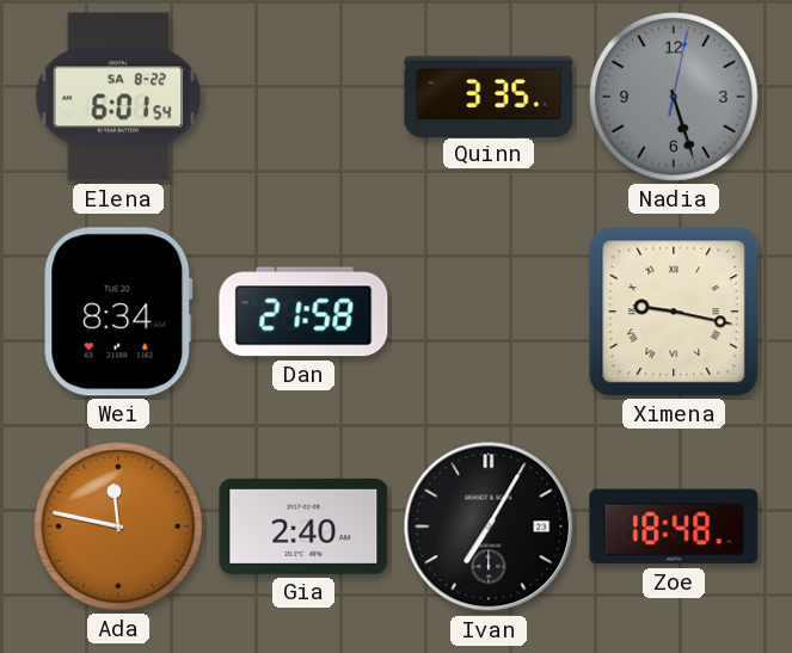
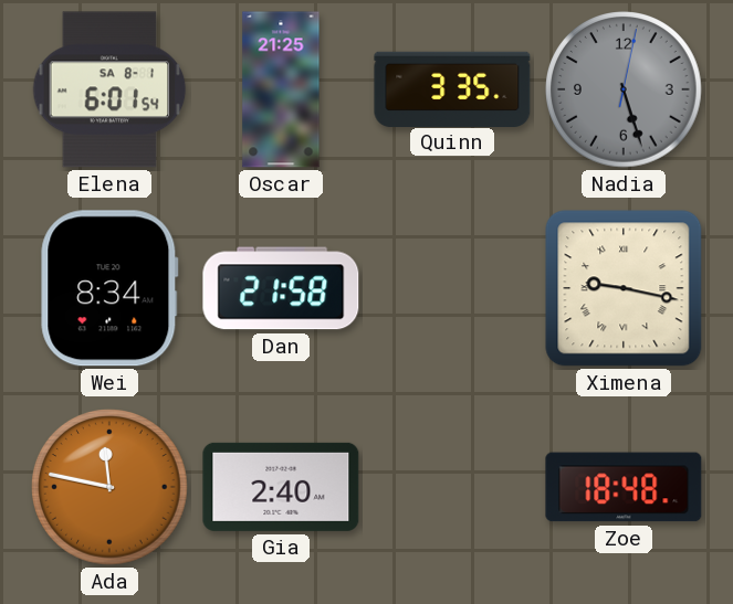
Elena date: SA 8-22 -> SA 8-1
Oscar: none -> 21:25
Ivan: 7:05 -> none
